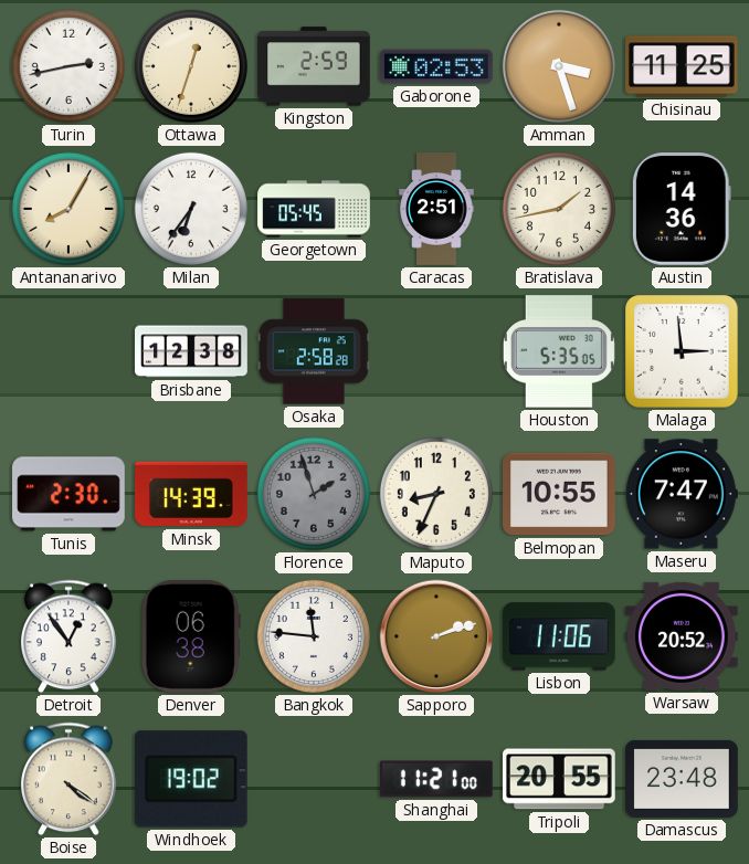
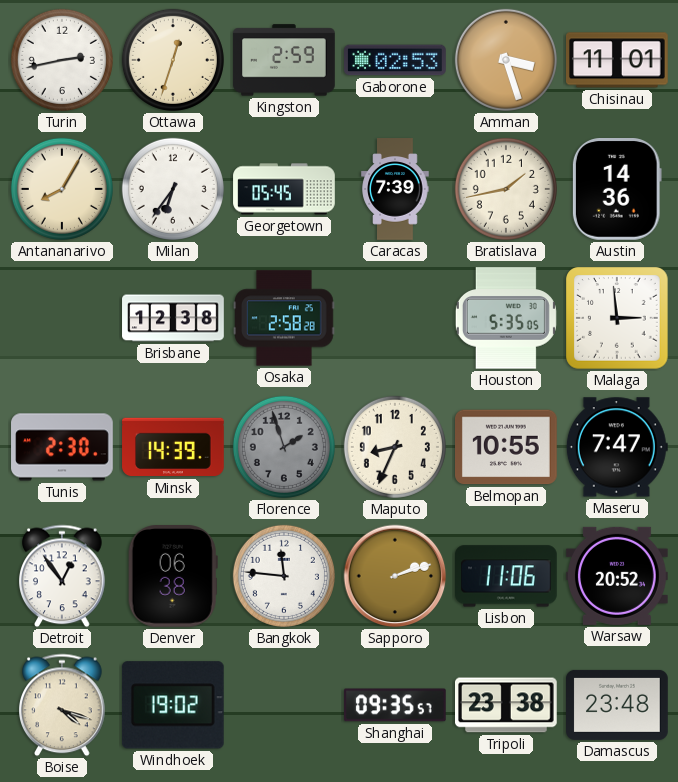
Chisinau: 11:25 -> 11:01
Caracas: 2:51 -> 7:39
Boise: 4:21 -> 4:18
Shanghai: 11:21 -> 09:35
Tripoli: 20:55 -> 23:38
